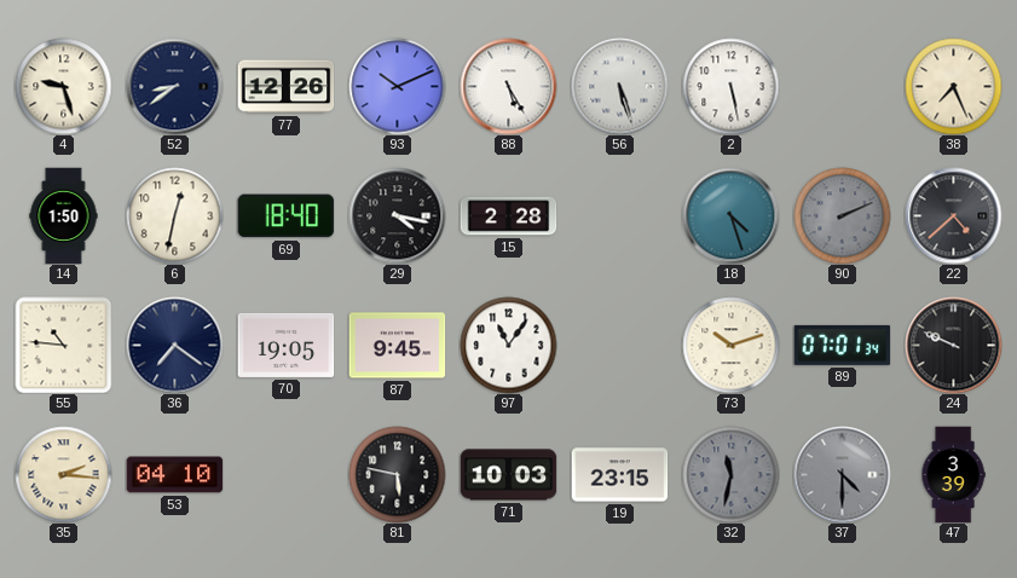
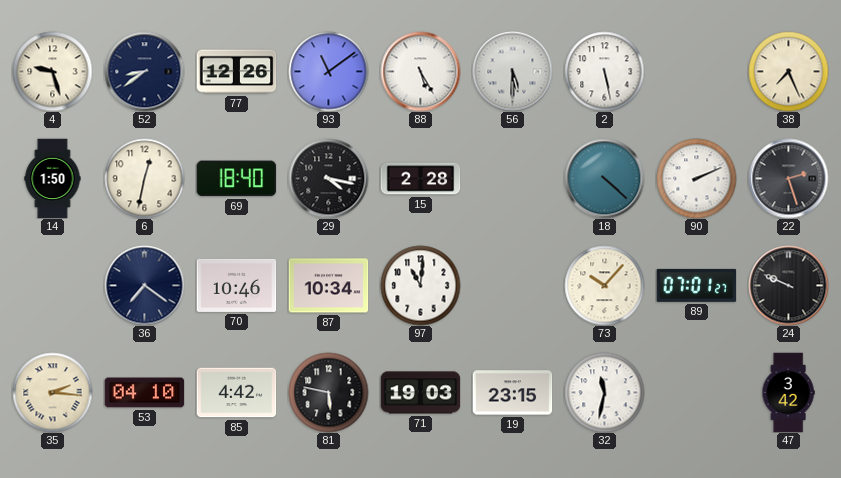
93: 10:11 -> 11:09
56: 5:27 -> 5:30
18: 4:27 -> 4:22
90 dial: grey -> white
22: 4:38 -> 2:27
55: 10:46 -> none
70: 19:05 -> 10:46
87: 9:45 -> 10:34
97: 11:06 -> 11:01
73: 10:12 -> 10:07
89: 07:01:34 -> 07:01:27
85: none -> 4:42
71: 10:03 -> 19:03
32 dial: grey -> white
37: 4:30 -> none
47: 3:39 -> 3:42
